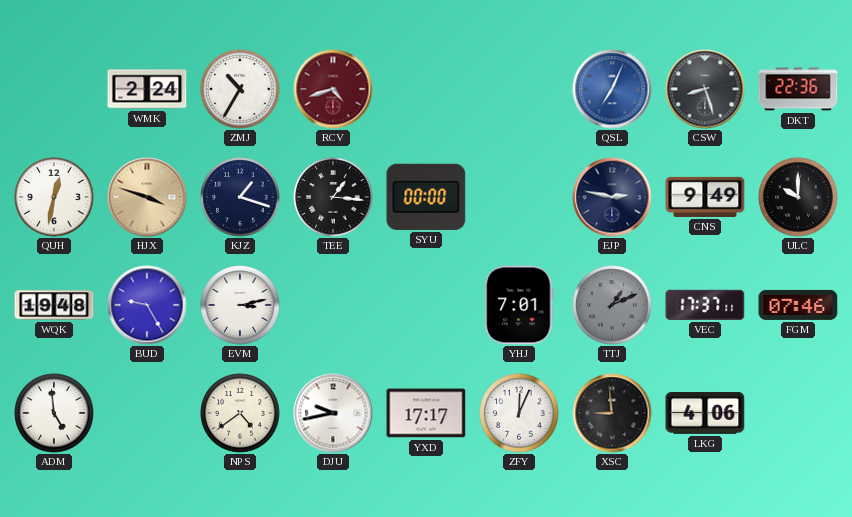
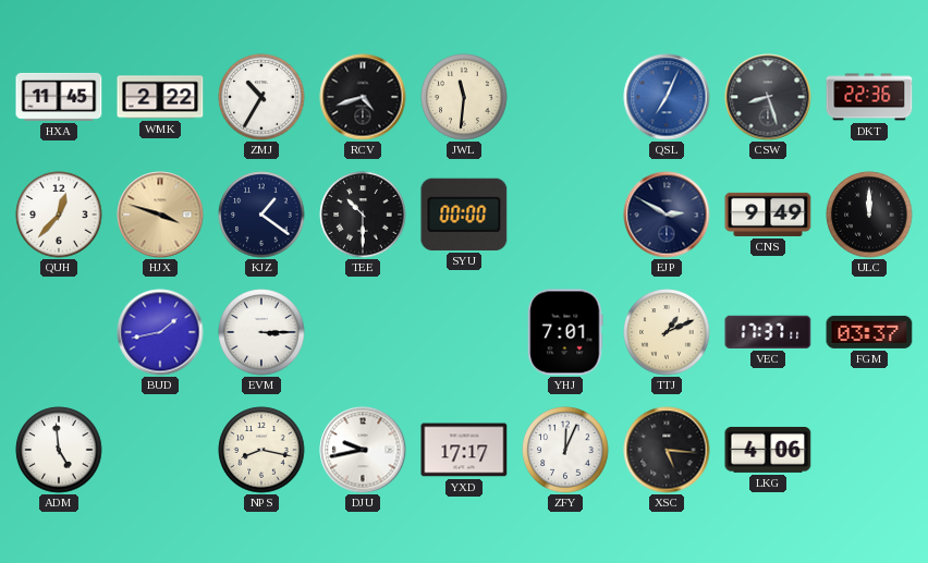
HXA: none -> 11:45
WMK: 2:24 -> 2:22
RCV dial: burgundy -> black
JWL: none -> 11:31
QUH: 12:32 -> 12:37
KJZ: 1:18 -> 1:21
TEE: 1:16 -> 10:30
EJP: 2:47 -> 2:50
ULC: 10:00 -> 12:00
WQK: 19:48 -> none
BUD: 9:25 -> 1:43
EVM: 3:13 -> 3:15
TTJ dial: grey -> cream
FGM: 07:46 -> 03:37
NPS: 4:39 -> 8:17
XSC: 8:59 -> 5:16
